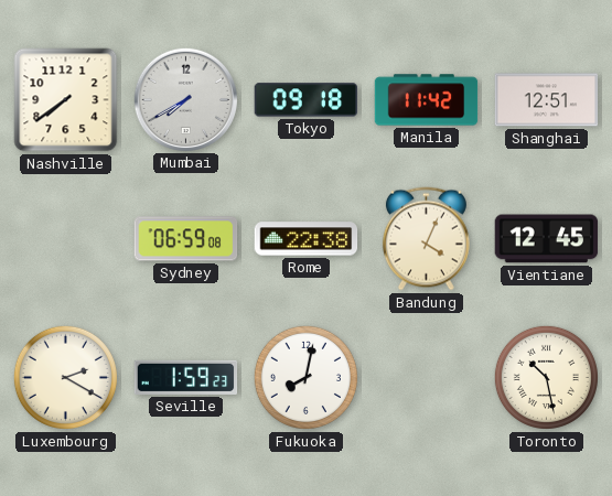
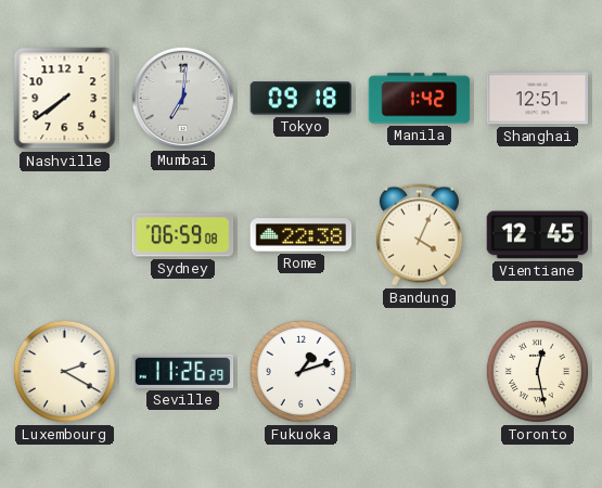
Mumbai: 7:40 -> 7:01
Manila: 11:42 -> 1:42
Seville: 1:59 -> 11:26
Fukuoka: 8:02 -> 1:12
Toronto: 10:28 -> 12:28
